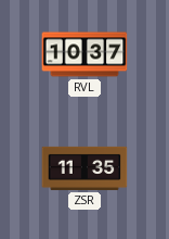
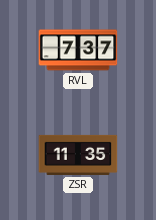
RVL: 10:37 -> 7:37
